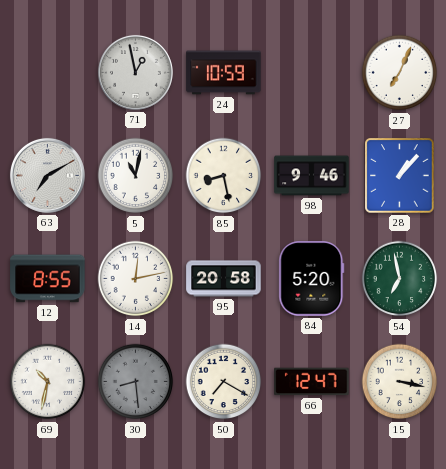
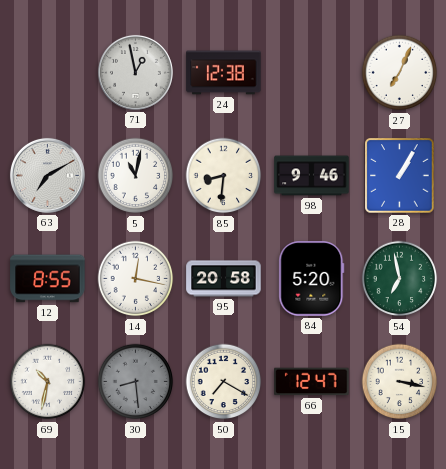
24: 10:59 -> 12:38
85: 8:28 -> 8:31
28: 1:07 -> 1:05
14: 12:13 -> 12:17
